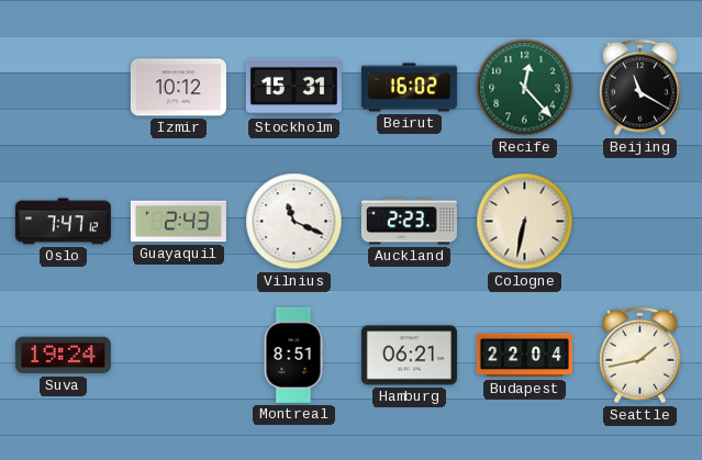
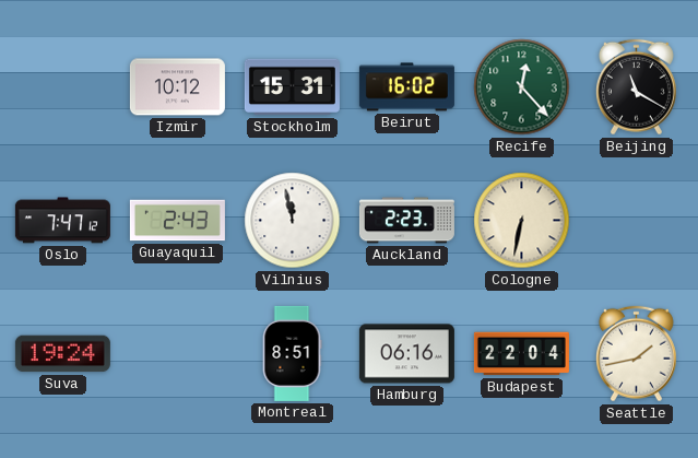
Vilnius: 11:19 -> 11:58
Hamburg: 06:21 -> 06:16
